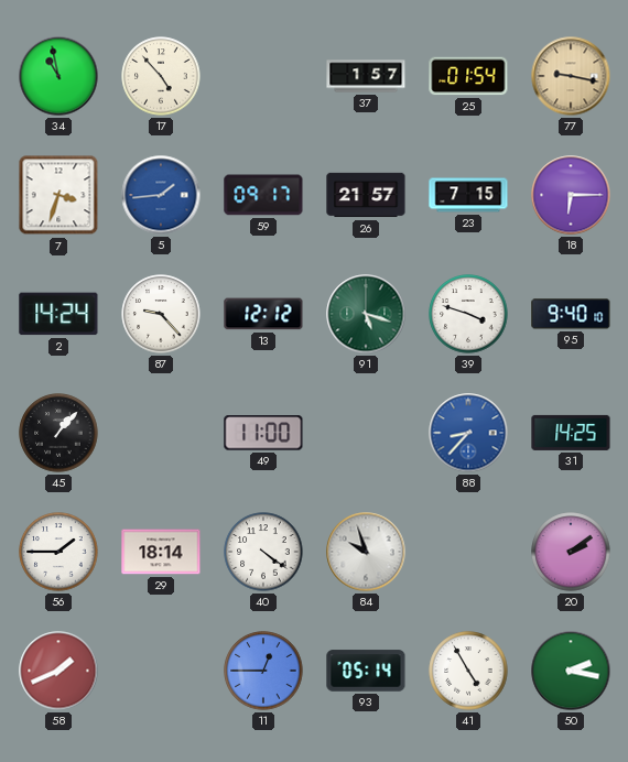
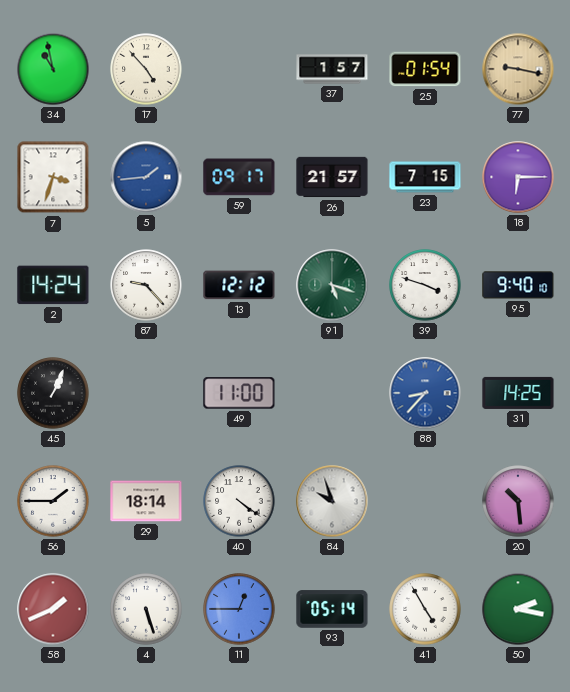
45: 1:07 -> 1:04
20: 2:09 -> 10:29
4: none -> 5:27
